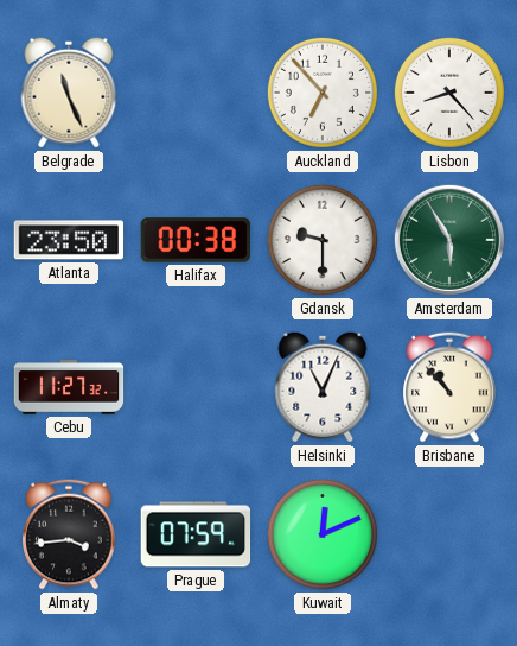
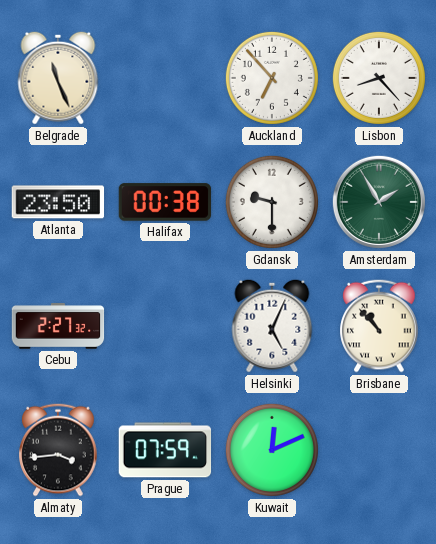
Amsterdam: 5:55 -> 1:55
Cebu: 11:27 -> 2:27
Helsinki: 11:04 -> 5:04
